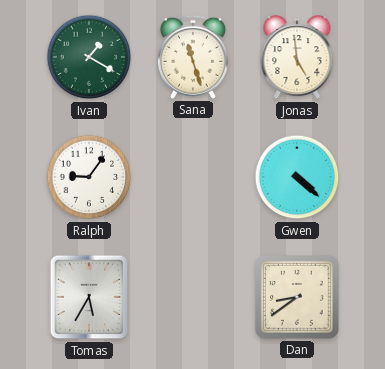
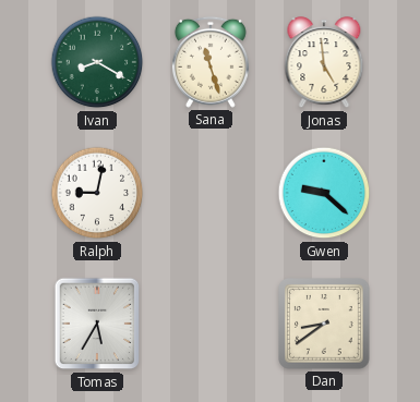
Ivan: 1:20 -> 8:20
Ralph: 9:06 -> 9:02
Gwen: 4:22 -> 9:22
